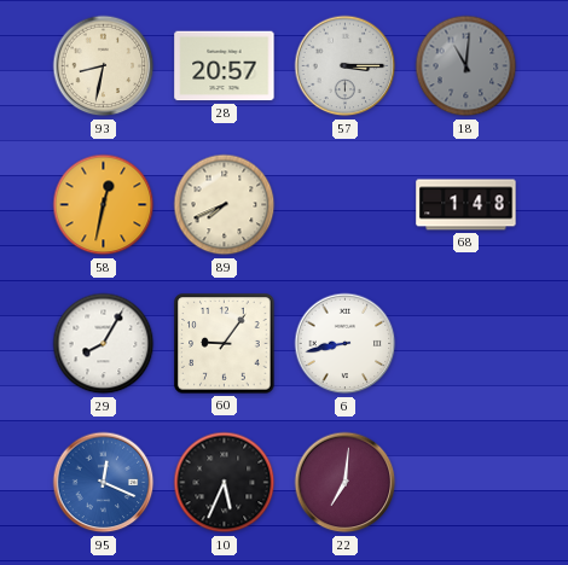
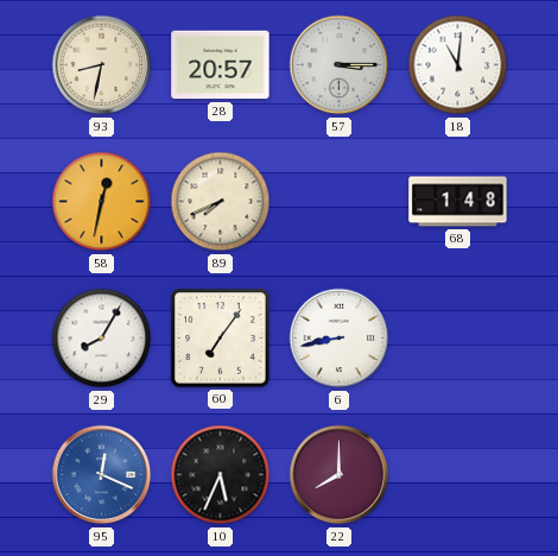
18 dial: grey -> white
60: 9:06 -> 7:06
22: 7:01 -> 8:00
